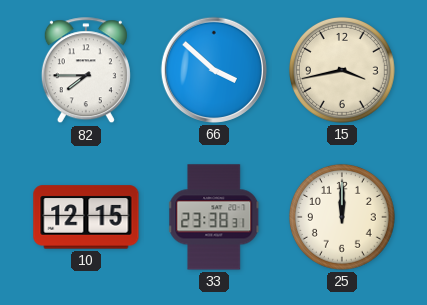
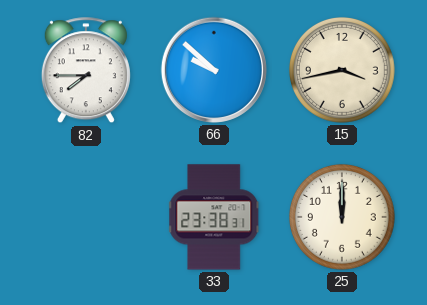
66: 3:52 -> 9:52
10: 12:15 -> none
